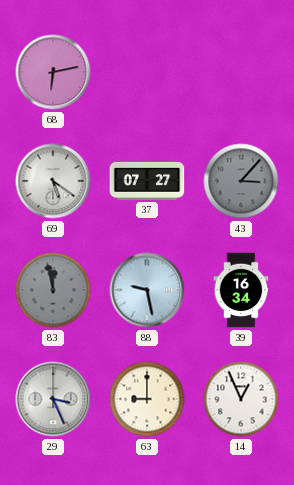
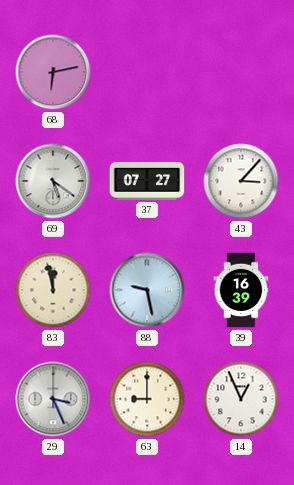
43 dial: grey -> white
83 dial: grey -> cream
39: 16:34 -> 16:39
